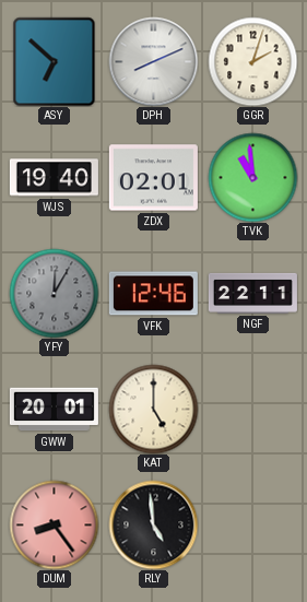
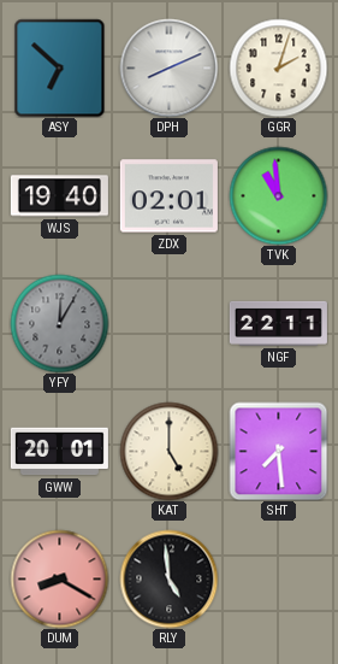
VFK: 12:46 -> none
SHT: none -> 7:29
DUM: 8:24 -> 8:20
